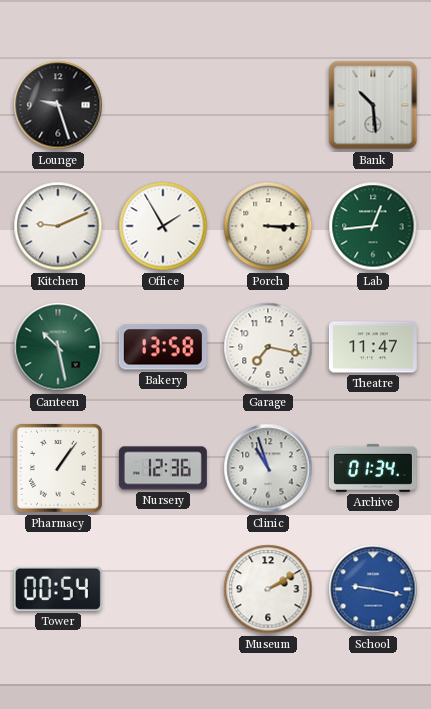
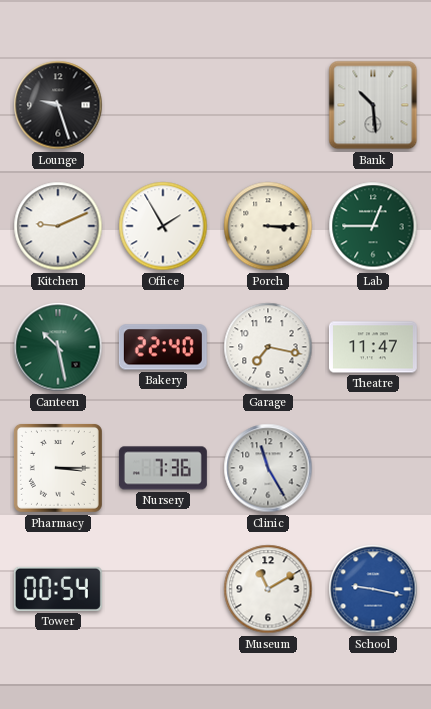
Lab: 12:44 -> 12:45
Bakery: 13:58 -> 22:40
Pharmacy: 1:06 -> 3:15
Nursery: 12:36 -> 7:36
Clinic: 10:57 -> 11:25
Archive: 01:34 -> none
Museum: 2:10 -> 11:10
